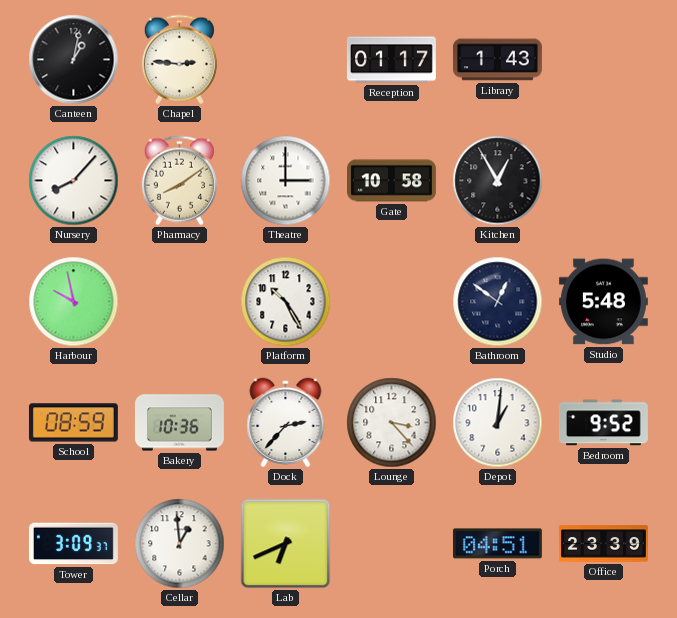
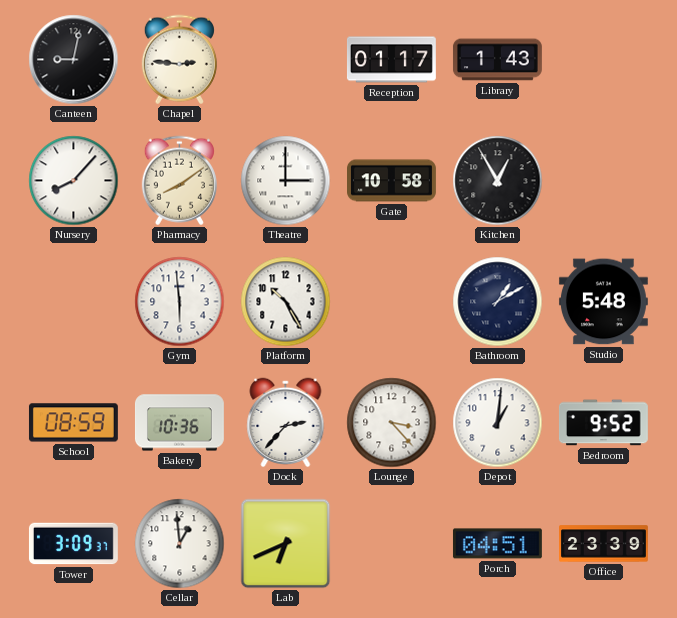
Canteen: 1:02 -> 9:02
Harbour: 9:58 -> none
Gym: none -> 5:59
Bathroom: 12:51 -> 1:10
